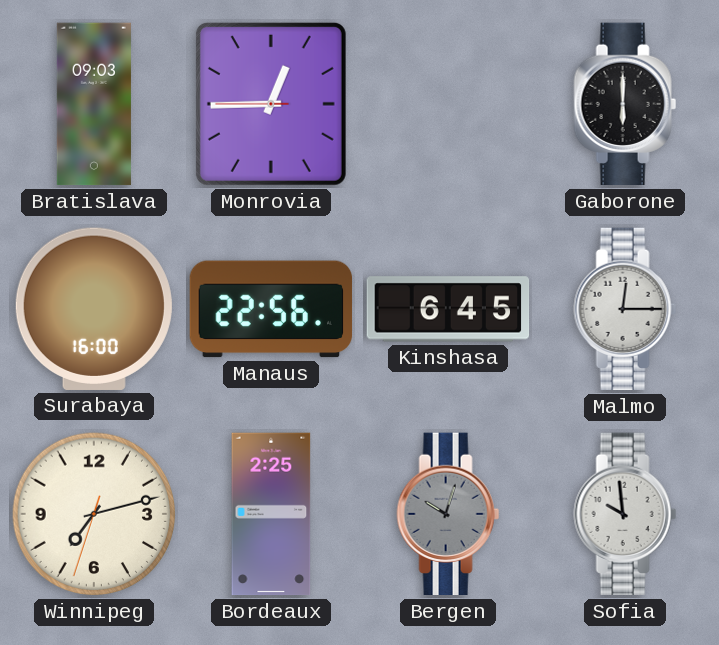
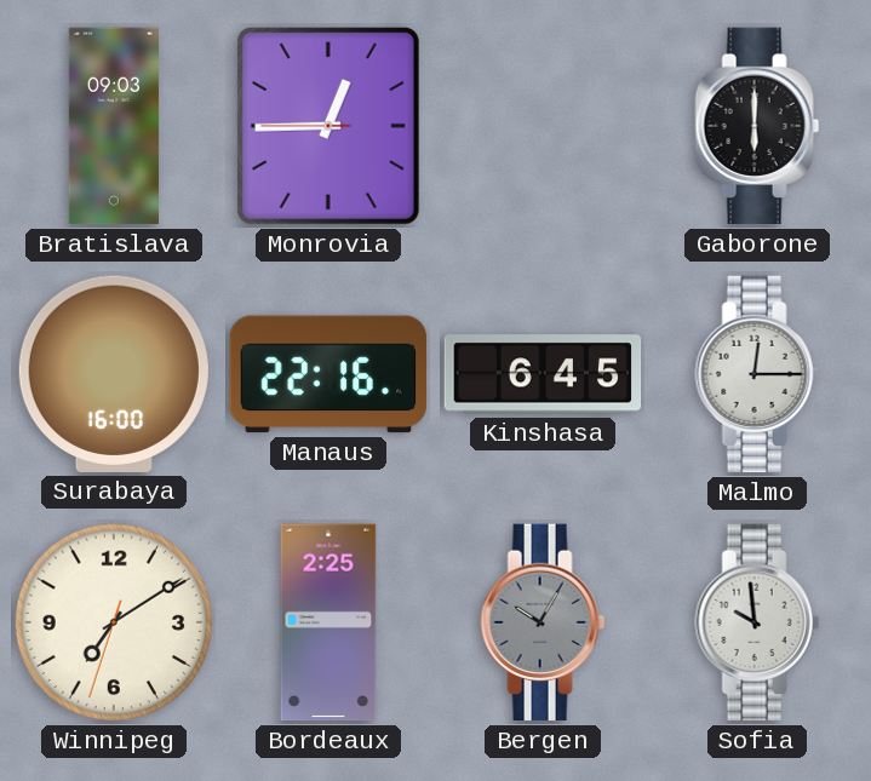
Manaus: 22:56 -> 22:16
Winnipeg: 7:12 -> 7:09
Bergen: 10:03 -> 10:05
